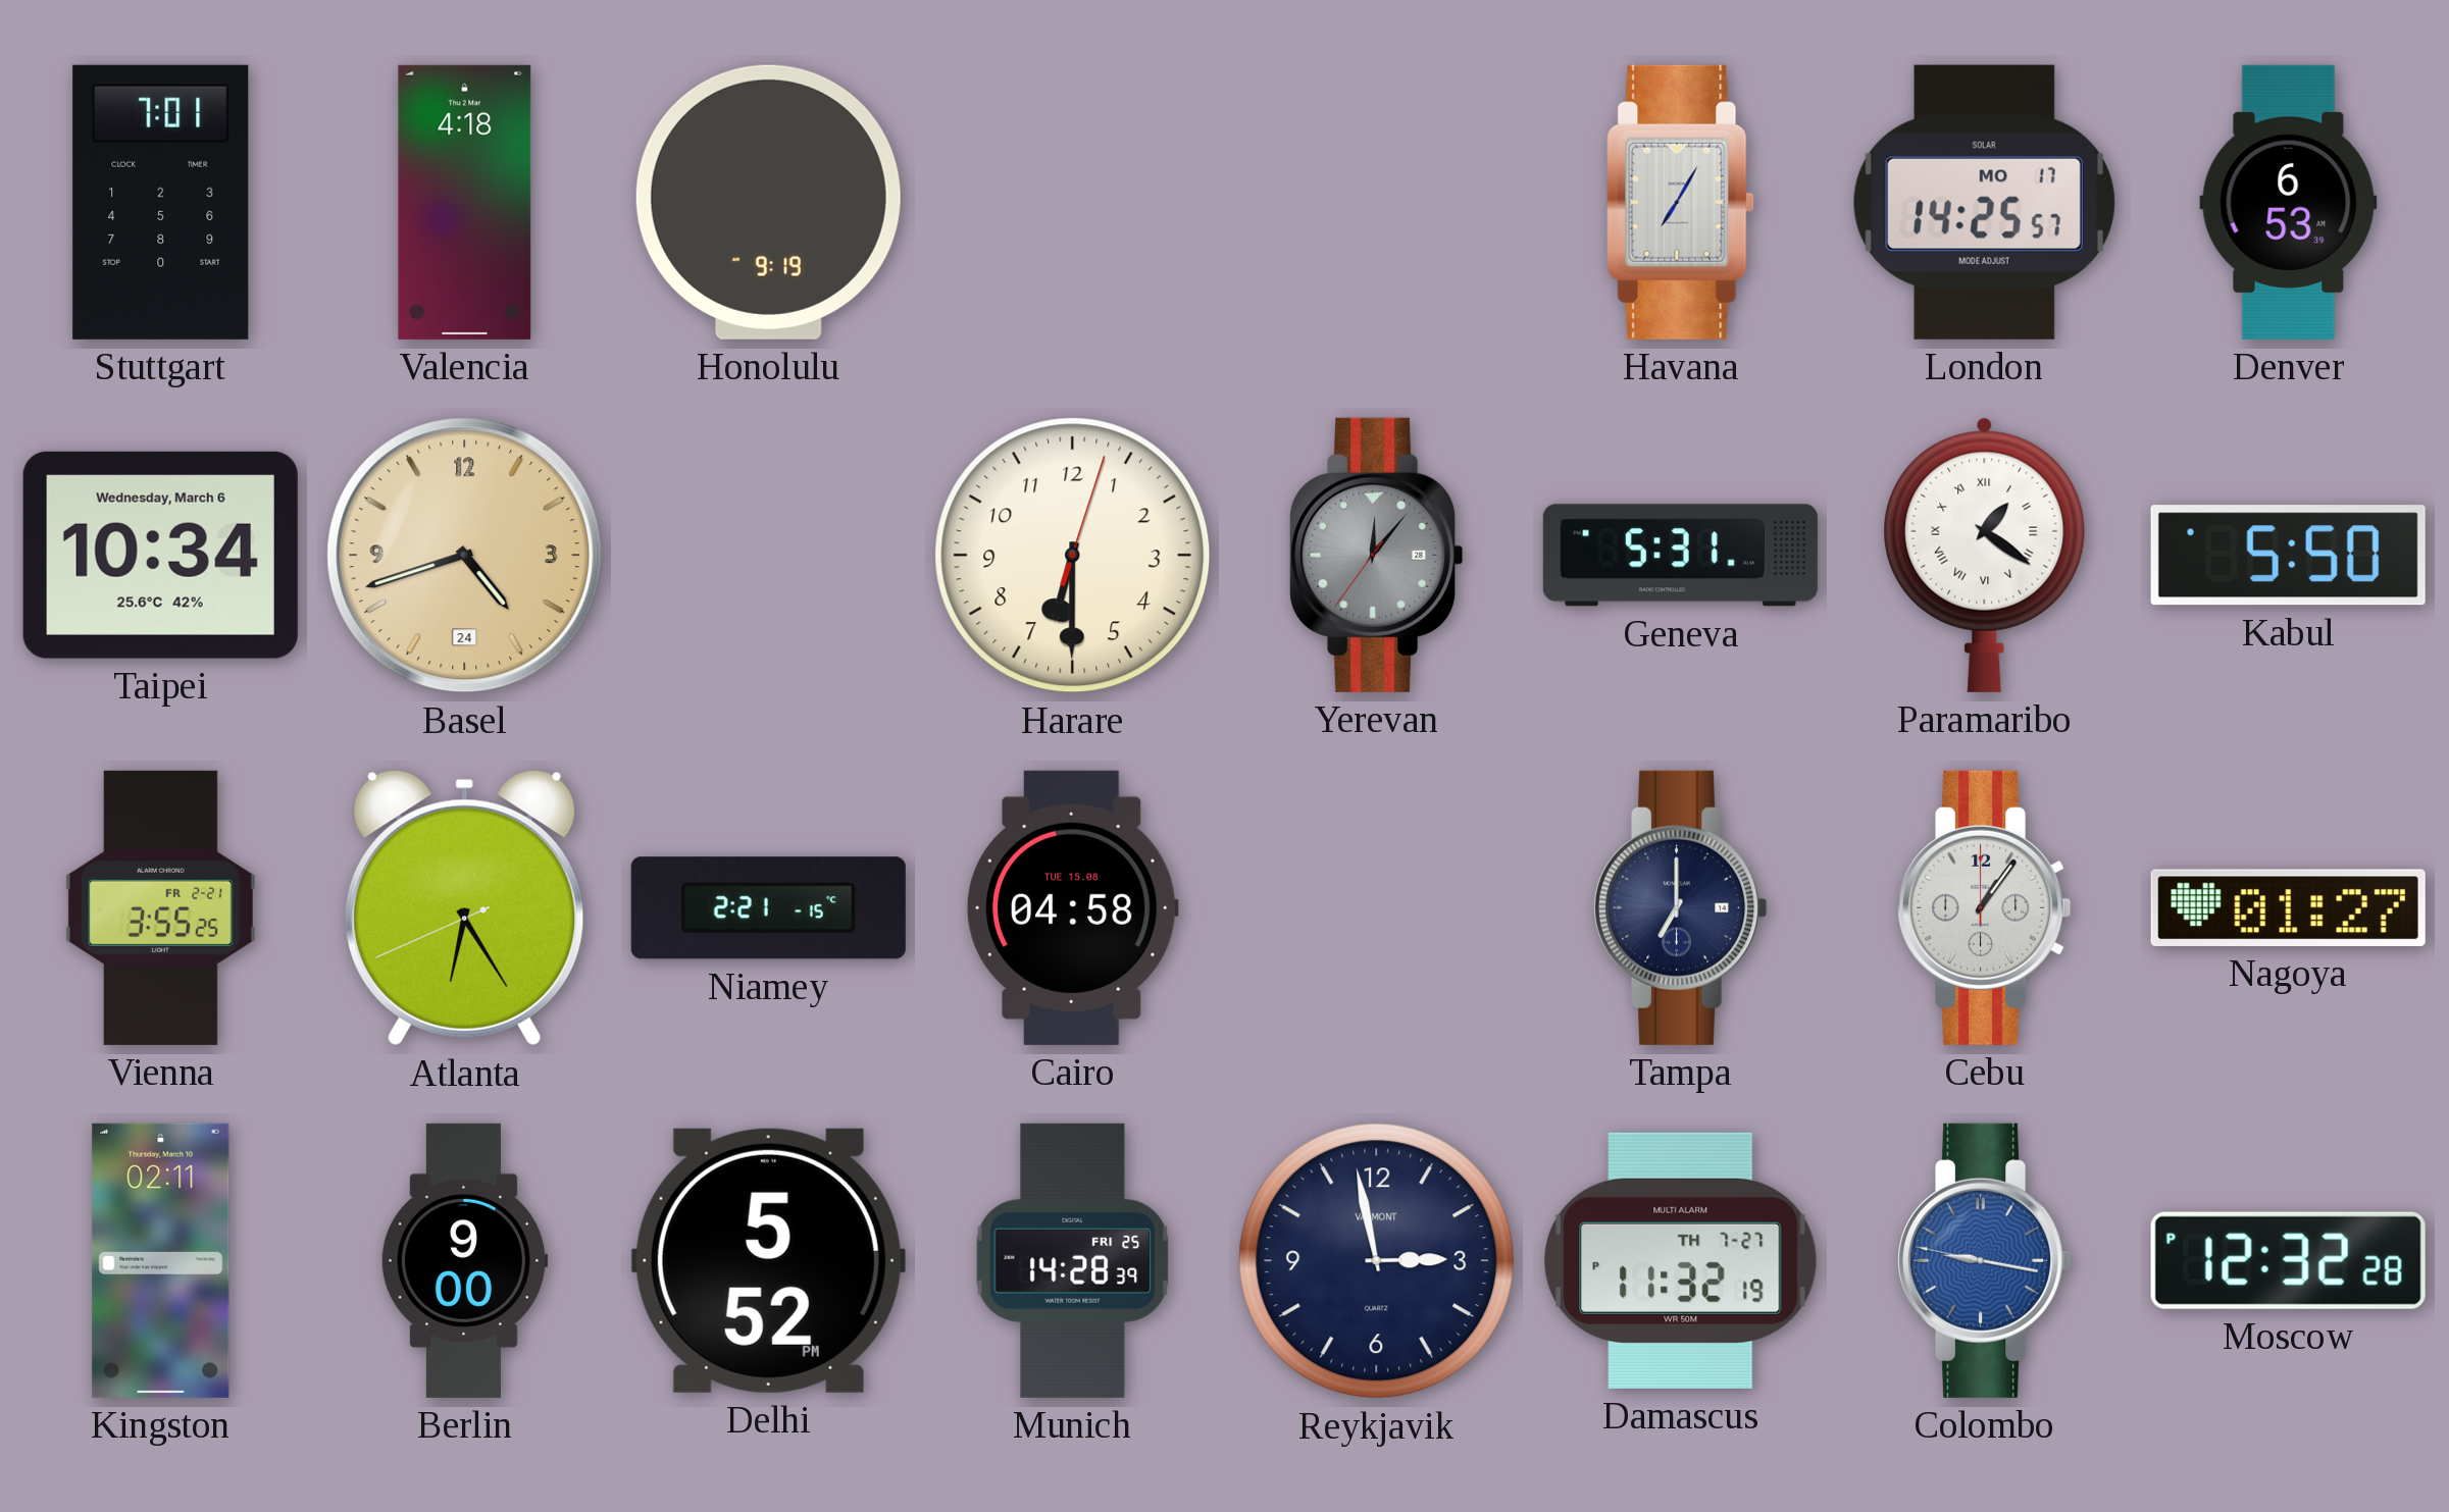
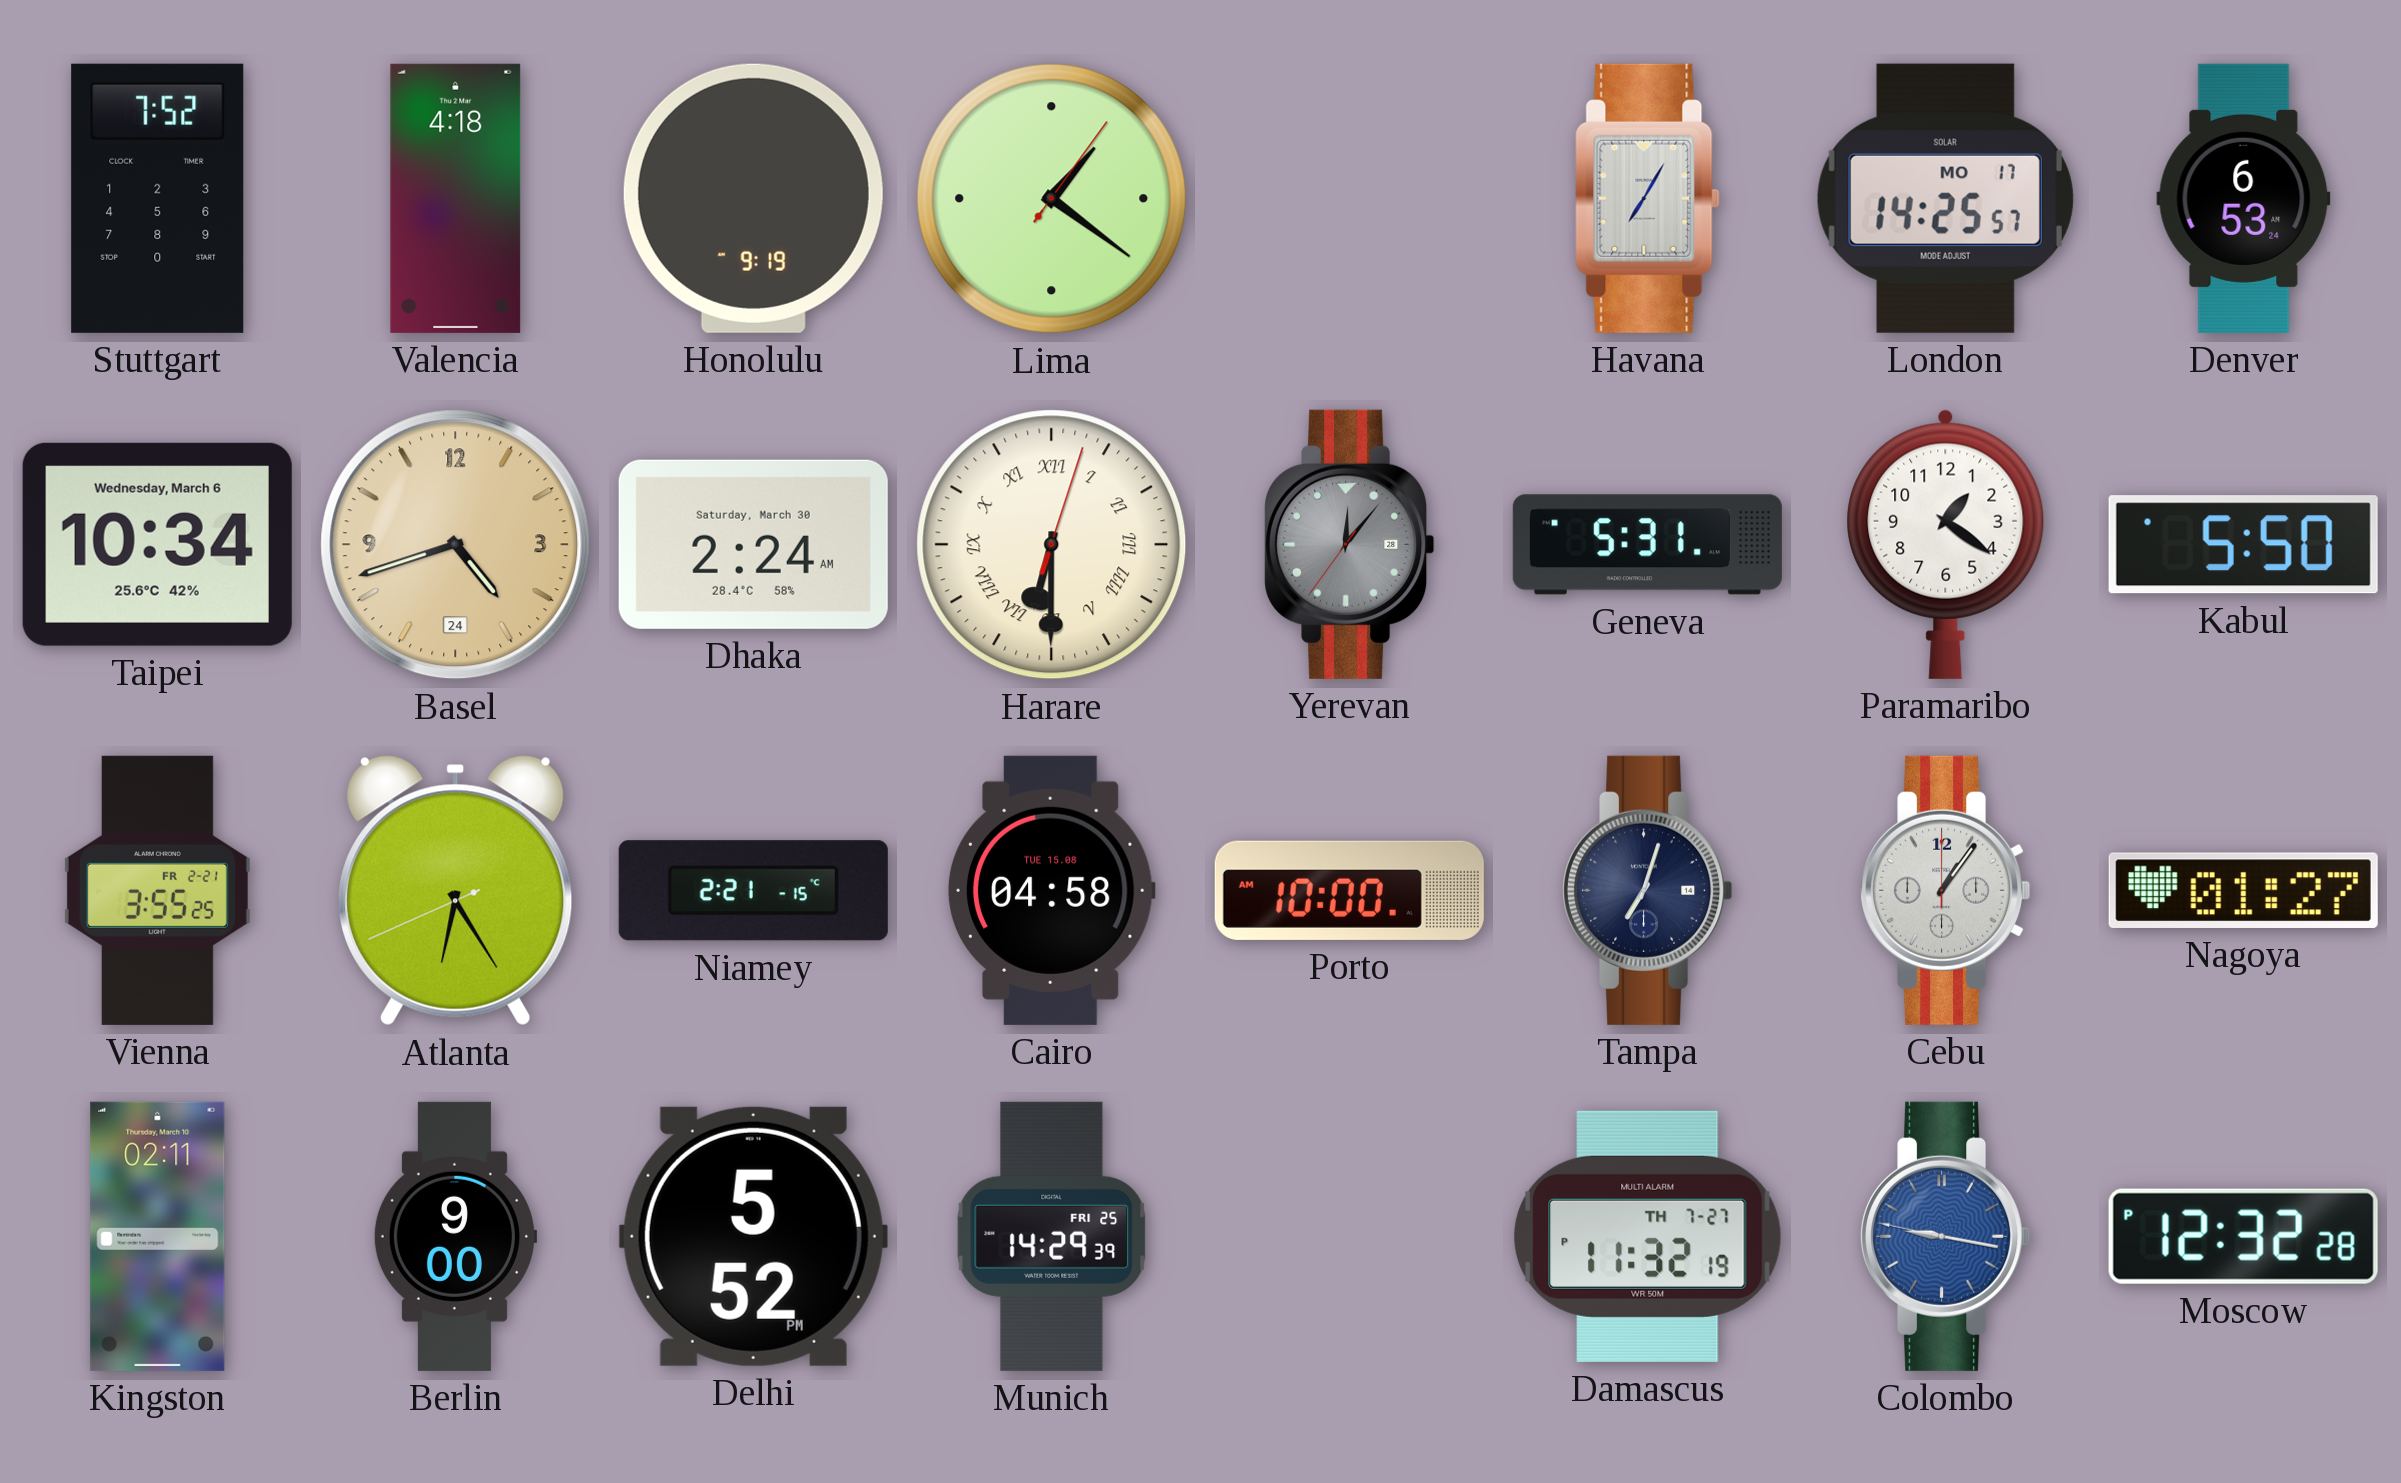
Stuttgart: 7:01 -> 7:52
Lima: none -> 1:21
Denver: 6:53:39 -> 6:53:24
Dhaka: none -> 2:24
Harare numerals: Arabic -> Roman
Paramaribo numerals: Roman -> Arabic
Porto: none -> 10:00
Tampa: 7:00 -> 7:03
Munich: 14:28 -> 14:29
Reykjavik: 2:58 -> none
